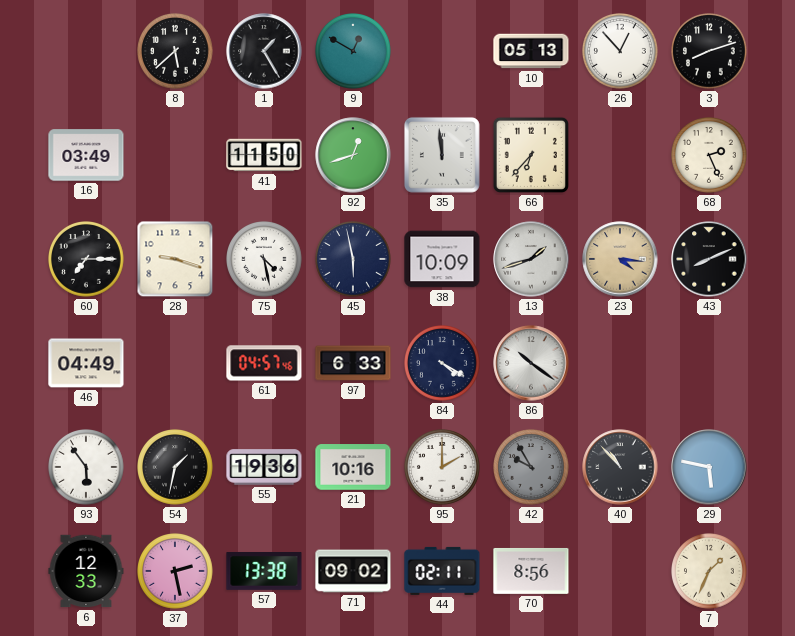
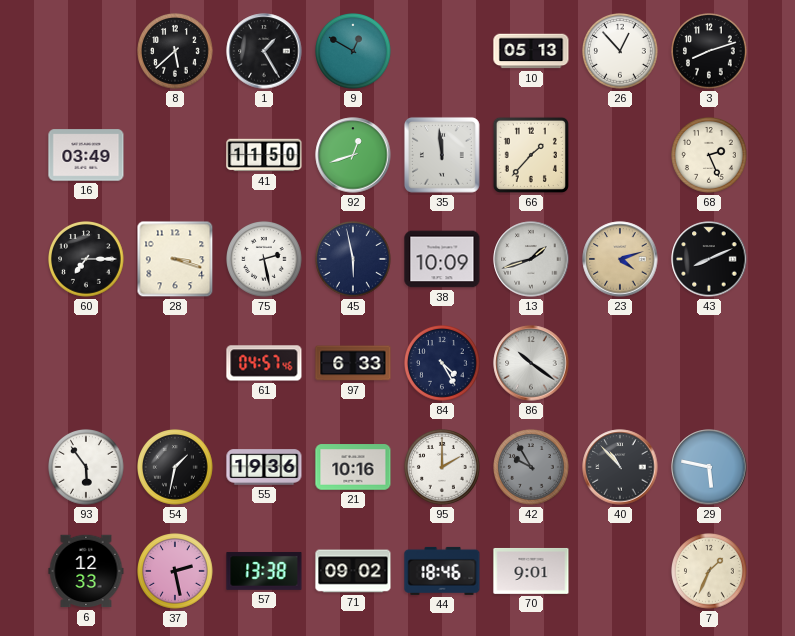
66: 6:37 -> 1:37
28: 9:18 -> 3:18
75: 4:28 -> 2:28
23: 4:16 -> 4:12
46: 04:49 -> none
84: 4:20 -> 4:25
44: 02:11 -> 18:46
70: 8:56 -> 9:01
